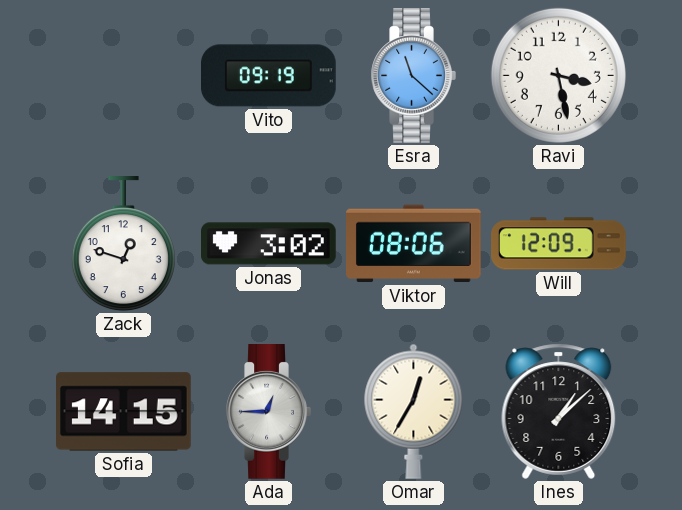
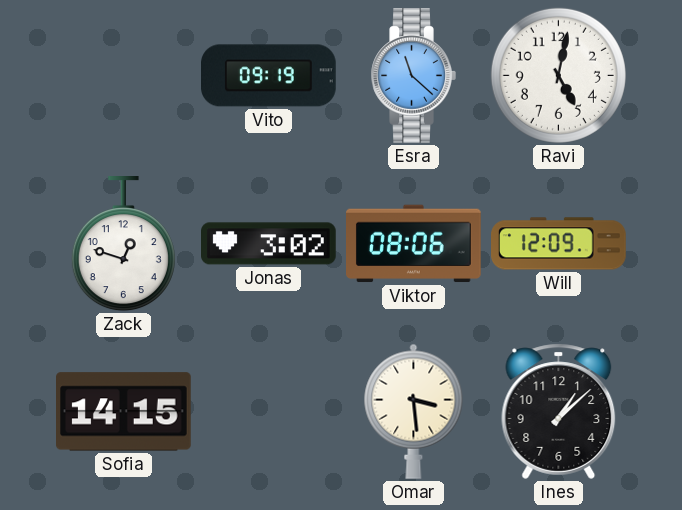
Ravi: 3:28 -> 5:02
Ada: 12:45 -> none
Omar: 12:35 -> 3:29
